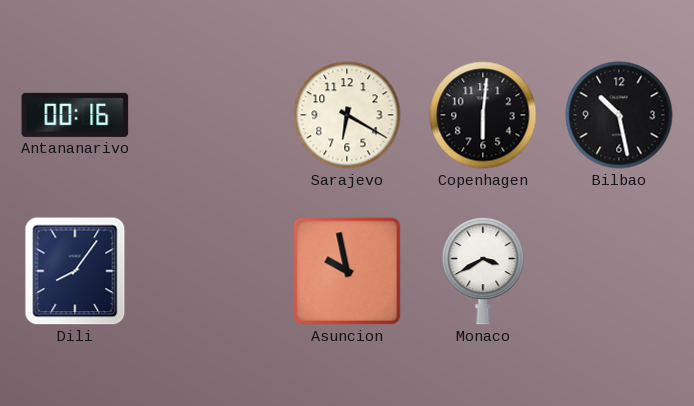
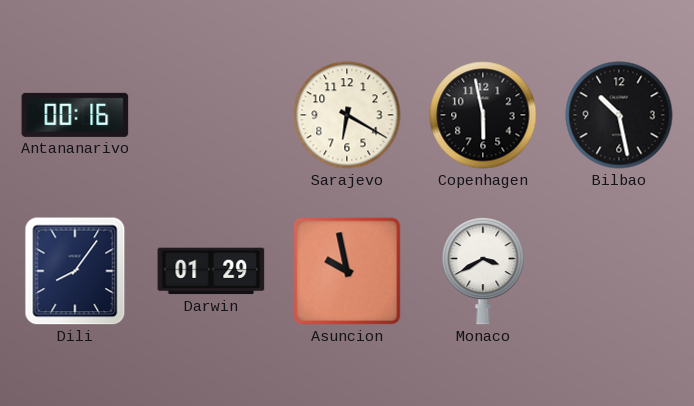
Copenhagen: 6:01 -> 5:58
Darwin: none -> 01:29
